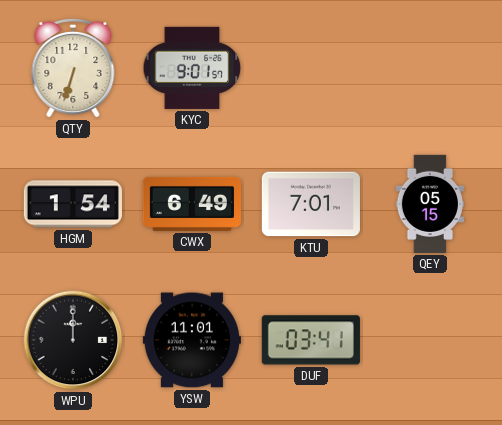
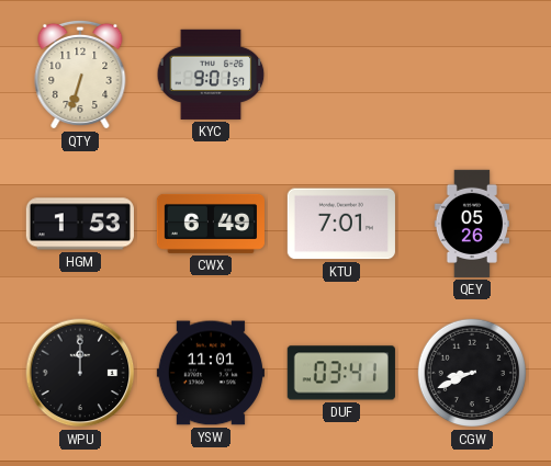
HGM: 1:54 -> 1:53
QEY: 05:15 -> 05:26
CGW: none -> 8:41
